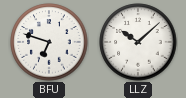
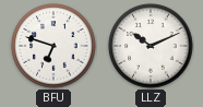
LLZ: 10:08 -> 10:11
